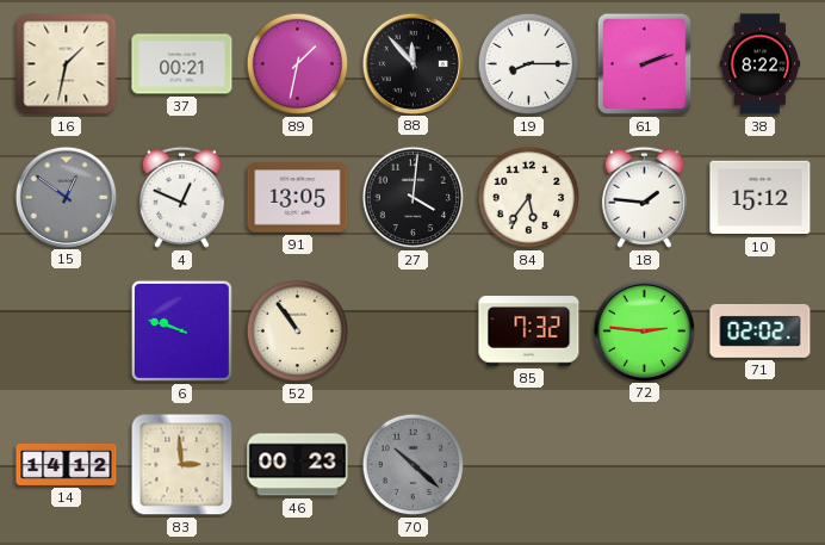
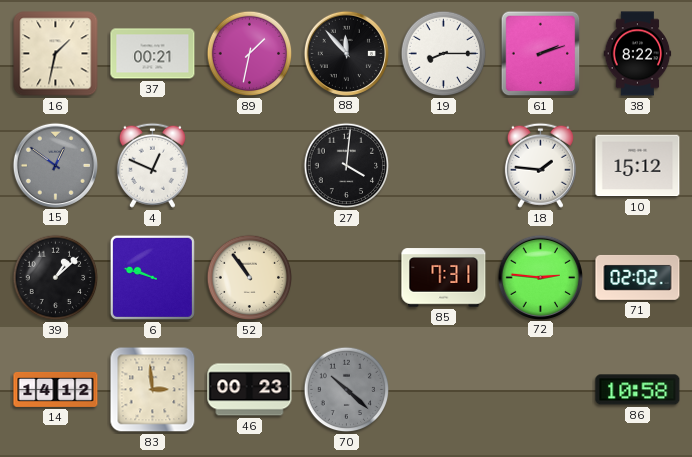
91: 13:05 -> none
84: 5:36 -> none
39: none -> 1:08
85: 7:32 -> 7:31
86: none -> 10:58
